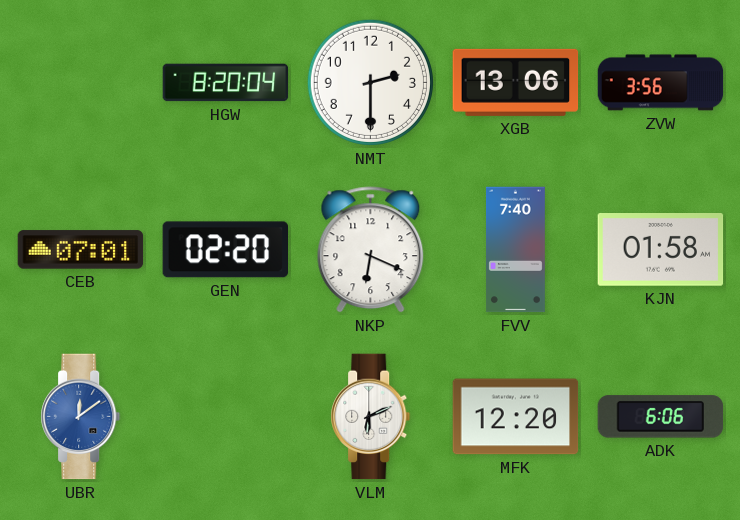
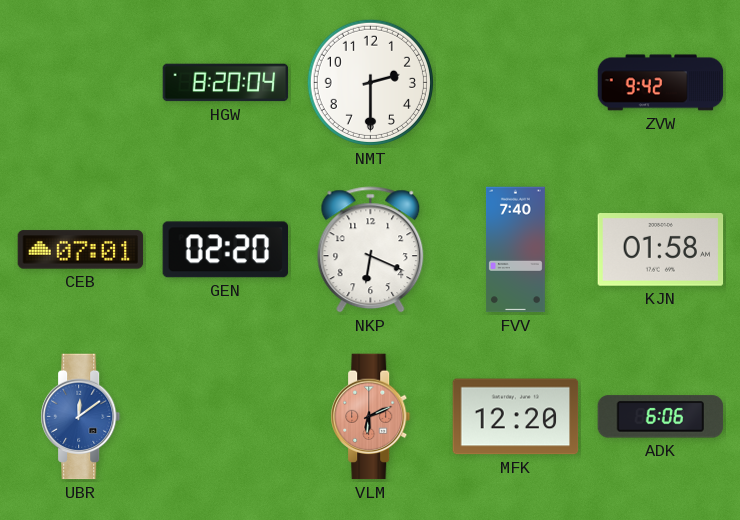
XGB: 13:06 -> none
ZVW: 3:56 -> 9:42
VLM dial: white -> salmon
